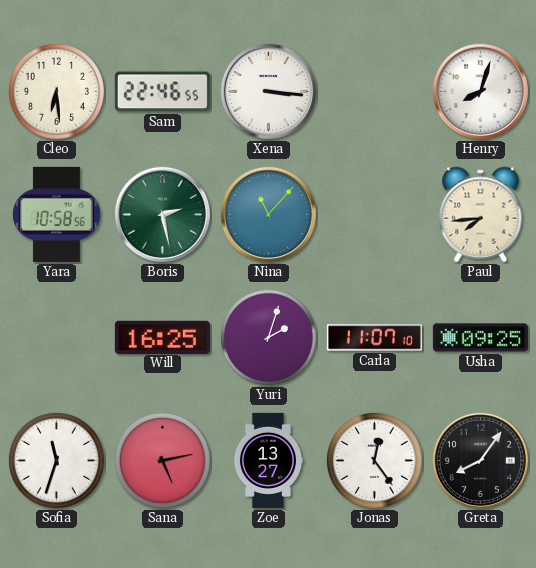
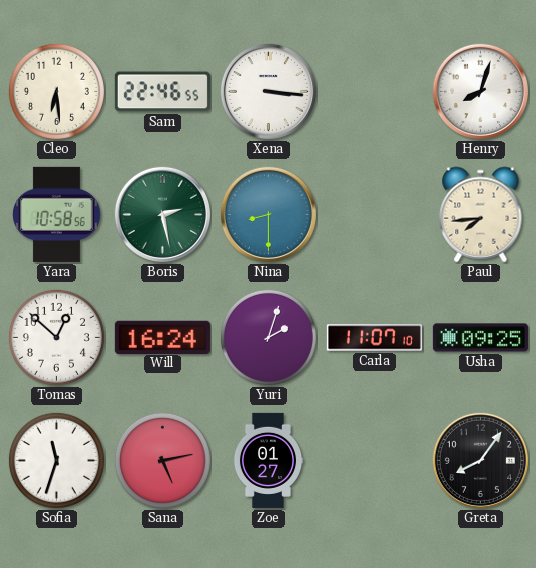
Nina: 11:07 -> 8:30
Tomas: none -> 12:52
Will: 16:25 -> 16:24
Zoe: 13:27 -> 01:27
Jonas: 12:24 -> none
